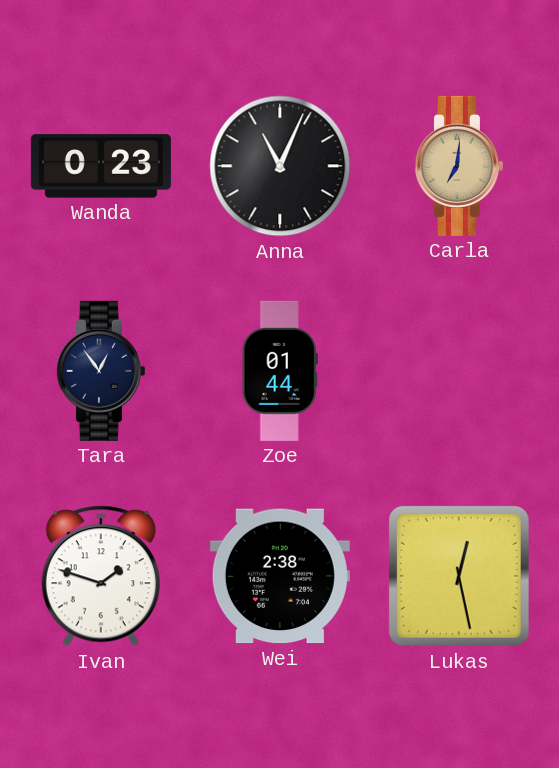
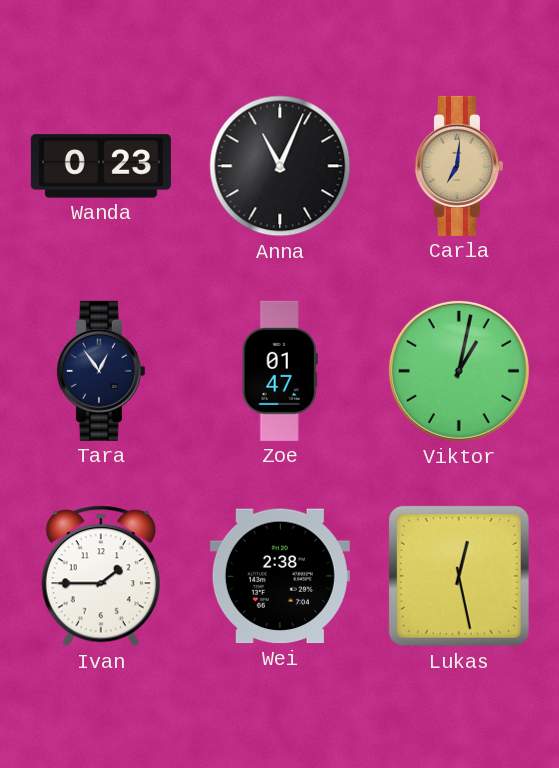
Zoe: 01:44 -> 01:47
Viktor: none -> 1:02
Ivan: 1:48 -> 1:45
